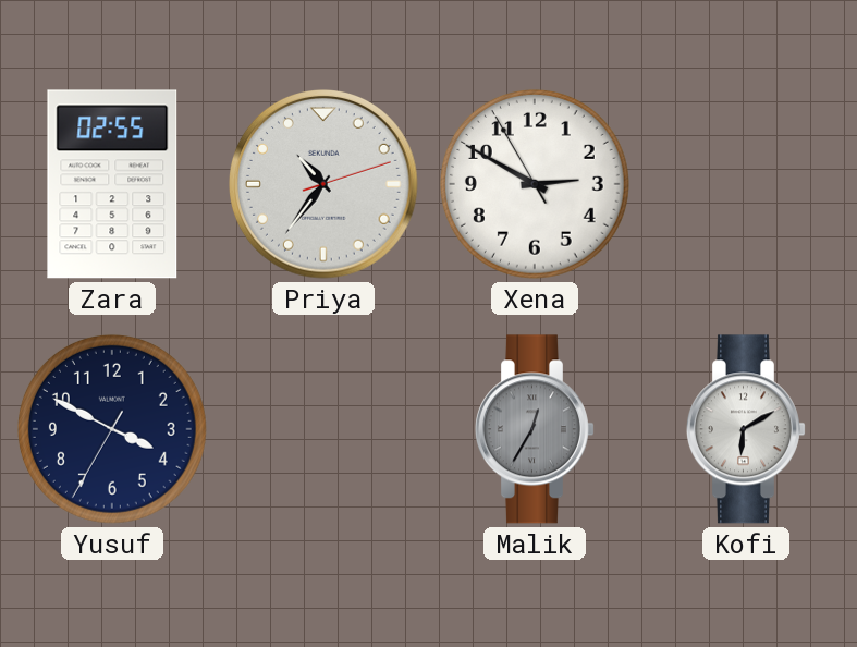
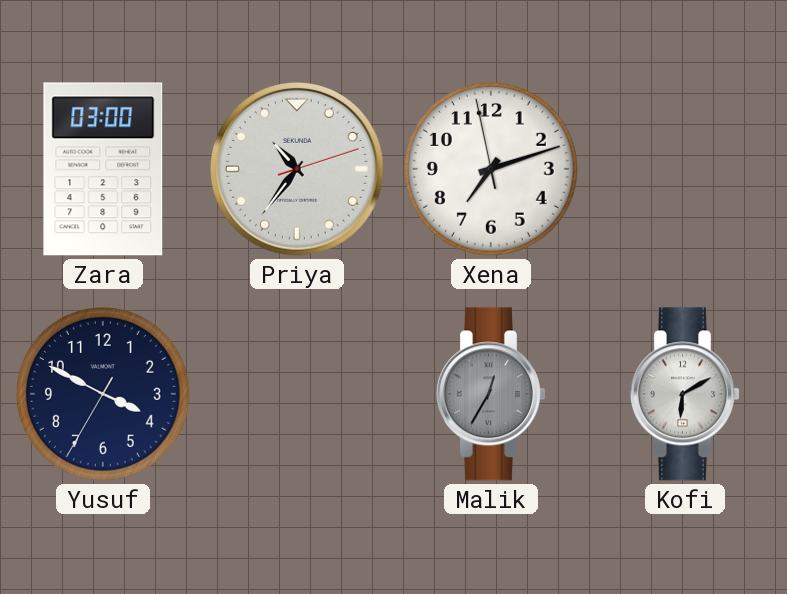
Zara: 02:55 -> 03:00
Xena: 2:49 -> 7:11
